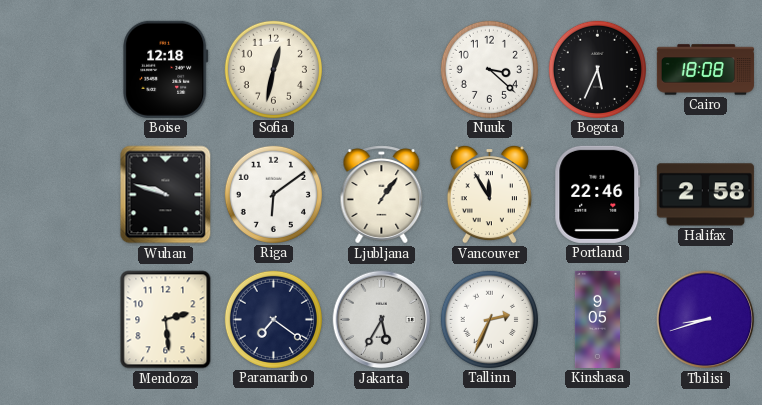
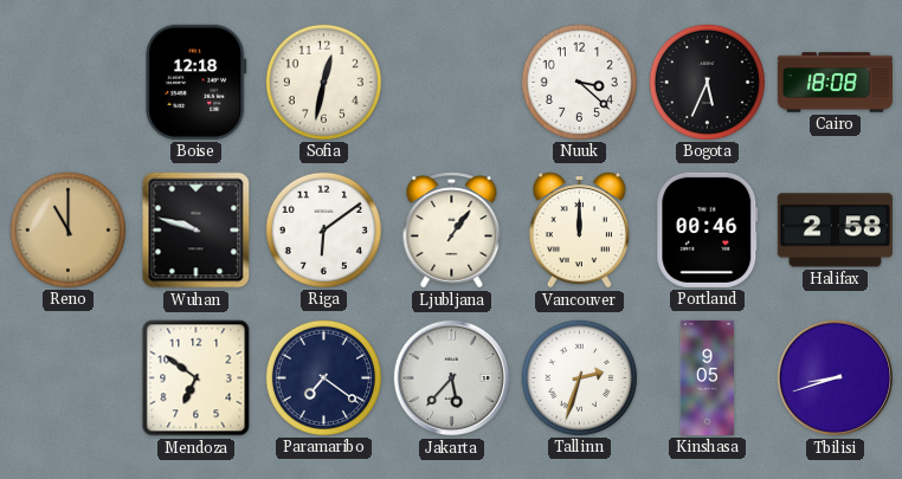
Reno: none -> 11:00
Vancouver: 11:55 -> 12:00
Portland: 22:46 -> 00:46
Mendoza: 2:29 -> 6:51
Jakarta: 5:35 -> 5:37
Tallinn: 2:34 -> 2:33
